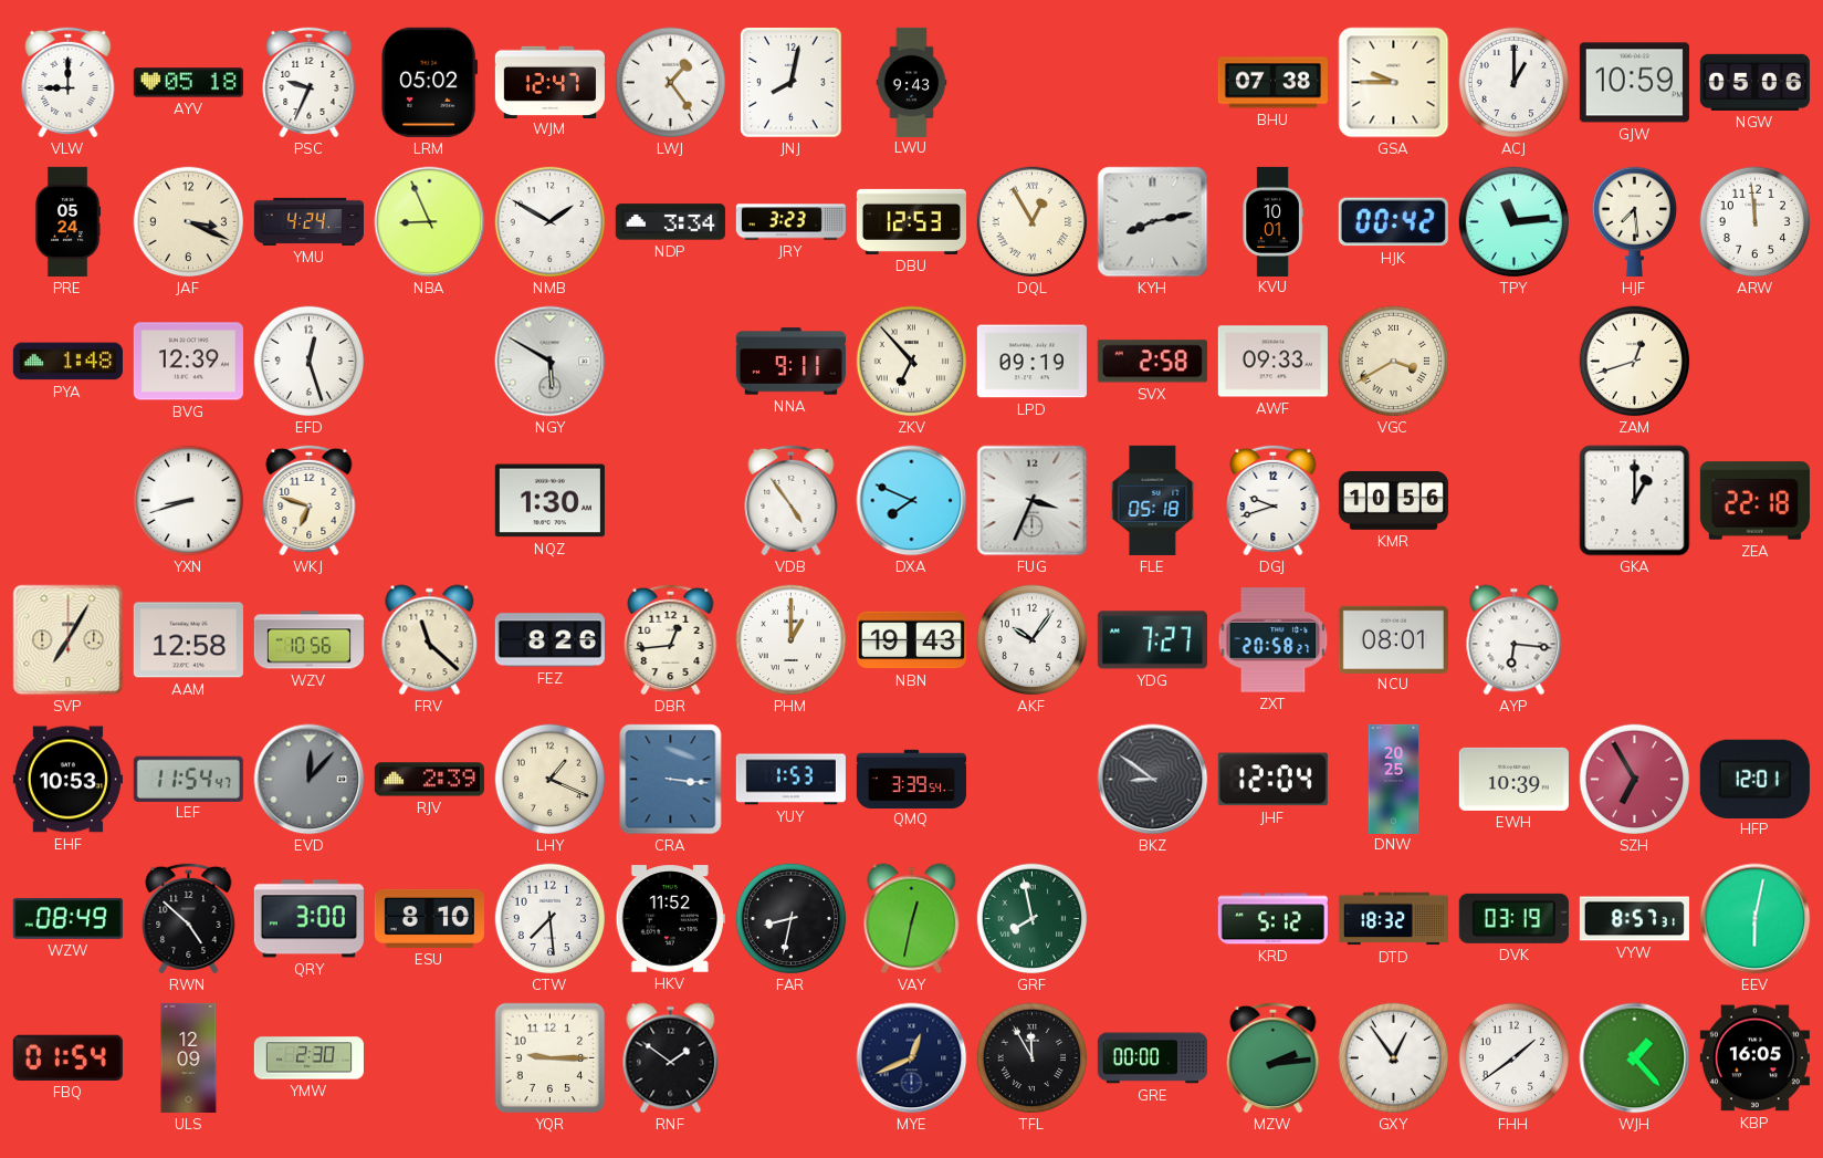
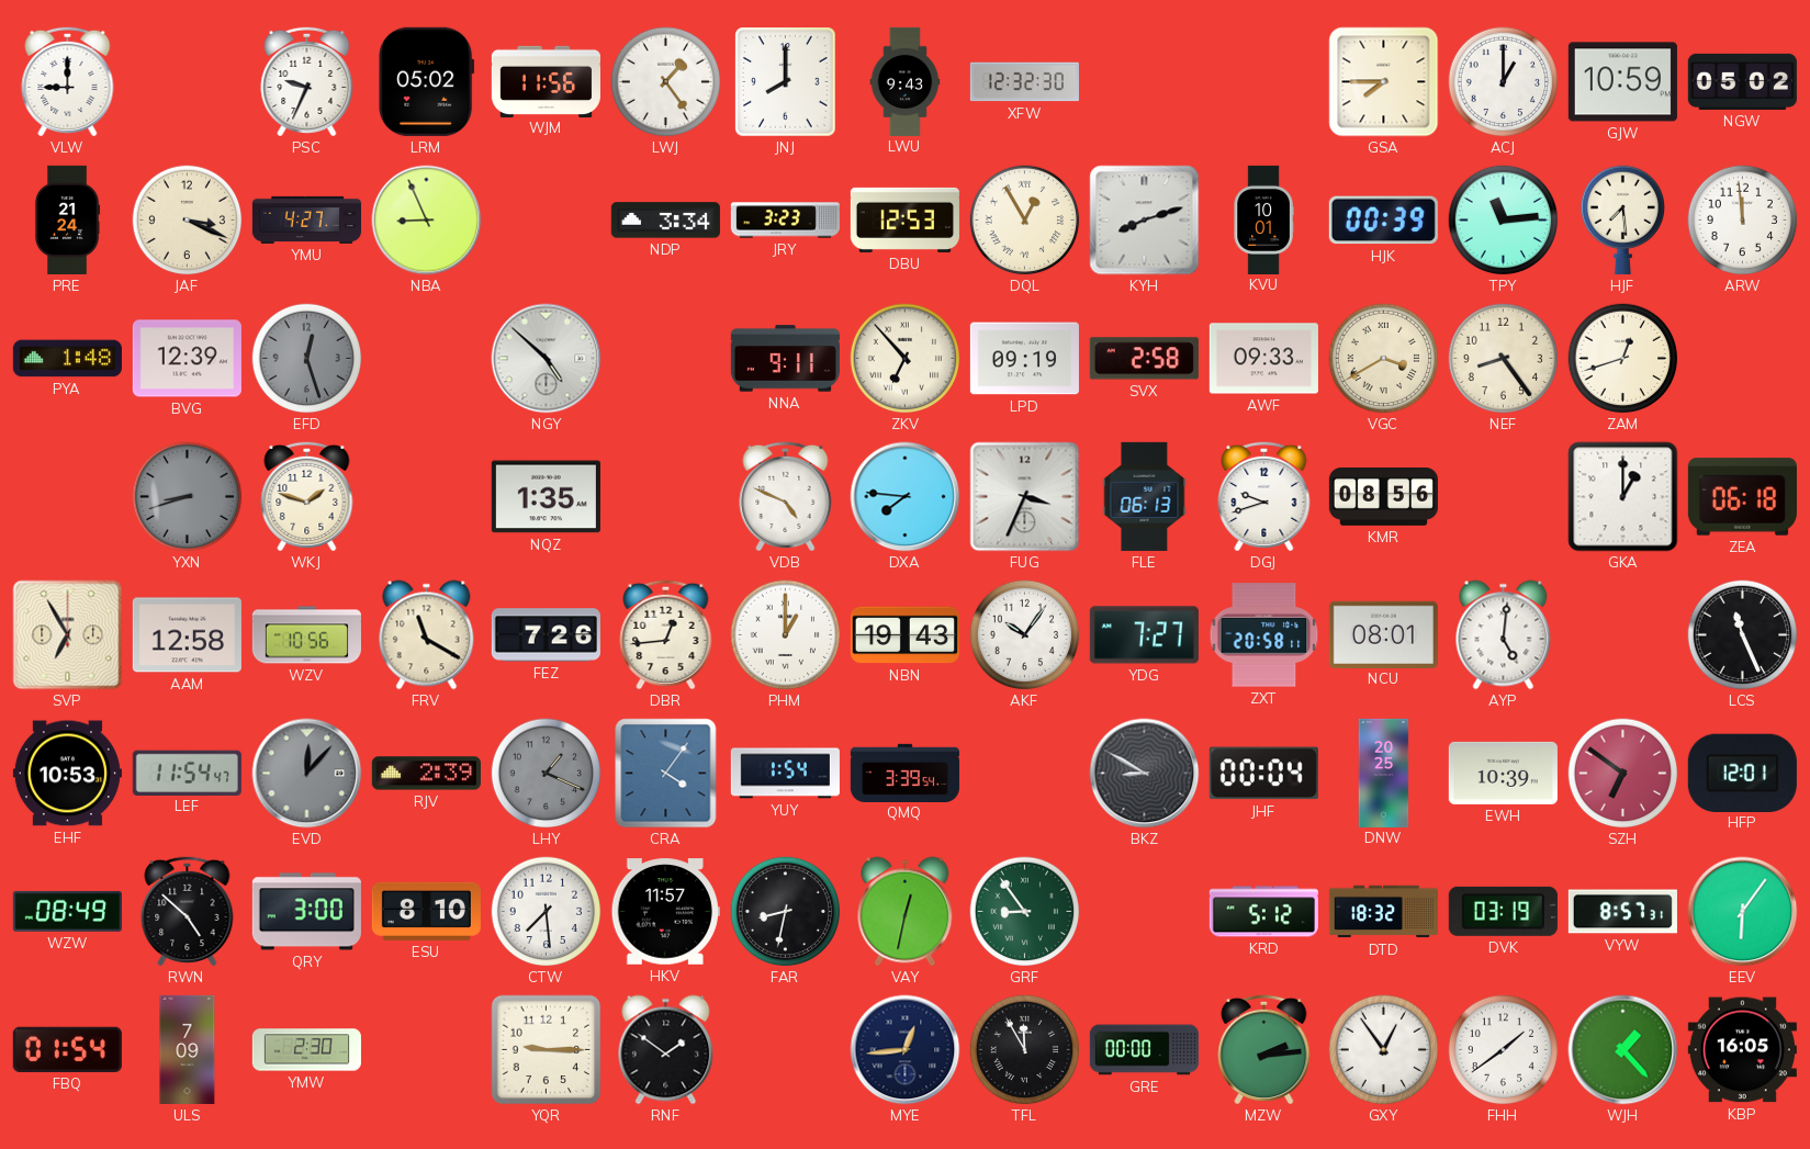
AYV: 05:18 -> none
WJM: 12:47 -> 11:56
JNJ: 8:02 -> 8:00
XFW: none -> 12:32
BHU: 07:38 -> none
GSA: 9:45 -> 7:45
NGW: 05:06 -> 05:02
PRE: 05:24 -> 21:24
YMU: 4:24 -> 4:27
NMB: 1:50 -> none
KYH: 8:13 -> 8:12
HJK: 00:42 -> 00:39
EFD dial: white -> grey
NGY: 5:50 -> 4:52
NEF: none -> 8:24
YXN dial: white -> grey
WKJ: 6:48 -> 1:48
NQZ: 1:30 -> 1:35
VDB: 4:54 -> 4:49
DXA: 7:49 -> 7:46
FLE: 05:18 -> 06:13
KMR: 10:56 -> 08:56
ZEA: 22:18 -> 06:18
SVP: 7:05 -> 6:55
FRV: 11:22 -> 11:20
FEZ: 8:26 -> 7:26
ZXT: 20:58:27 -> 20:58:11
AYP: 6:16 -> 5:01
LCS: none -> 11:26
LHY dial: cream -> grey
CRA: 3:16 -> 4:06
YUY: 1:53 -> 1:54
BKZ: 8:51 -> 8:50
JHF: 12:04 -> 00:04
SZH: 6:55 -> 6:51
HKV: 11:52 -> 11:57
GRF: 7:58 -> 8:54
EEV: 6:02 -> 6:06
ULS: 12:09 -> 7:09
MYE: 12:41 -> 12:44
